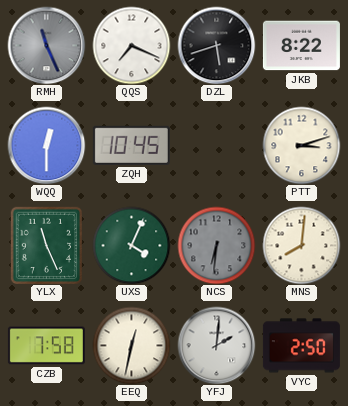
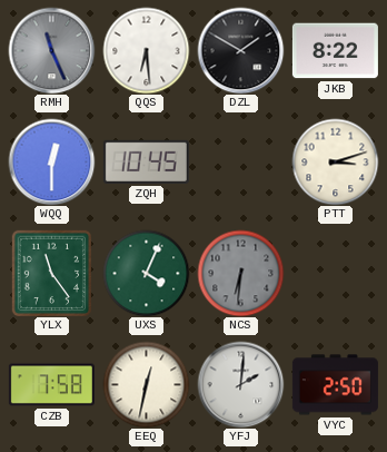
QQS: 7:19 -> 6:29
DZL: 5:42 -> 1:50
YLX: 11:26 -> 11:24
MNS: 8:01 -> none
